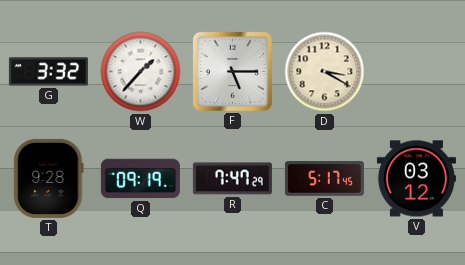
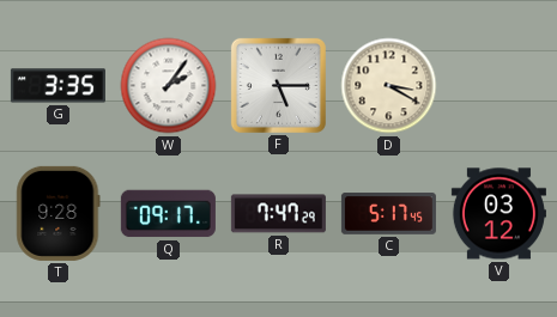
G: 3:32 -> 3:35
W: 1:37 -> 2:06
Q: 09:19 -> 09:17
